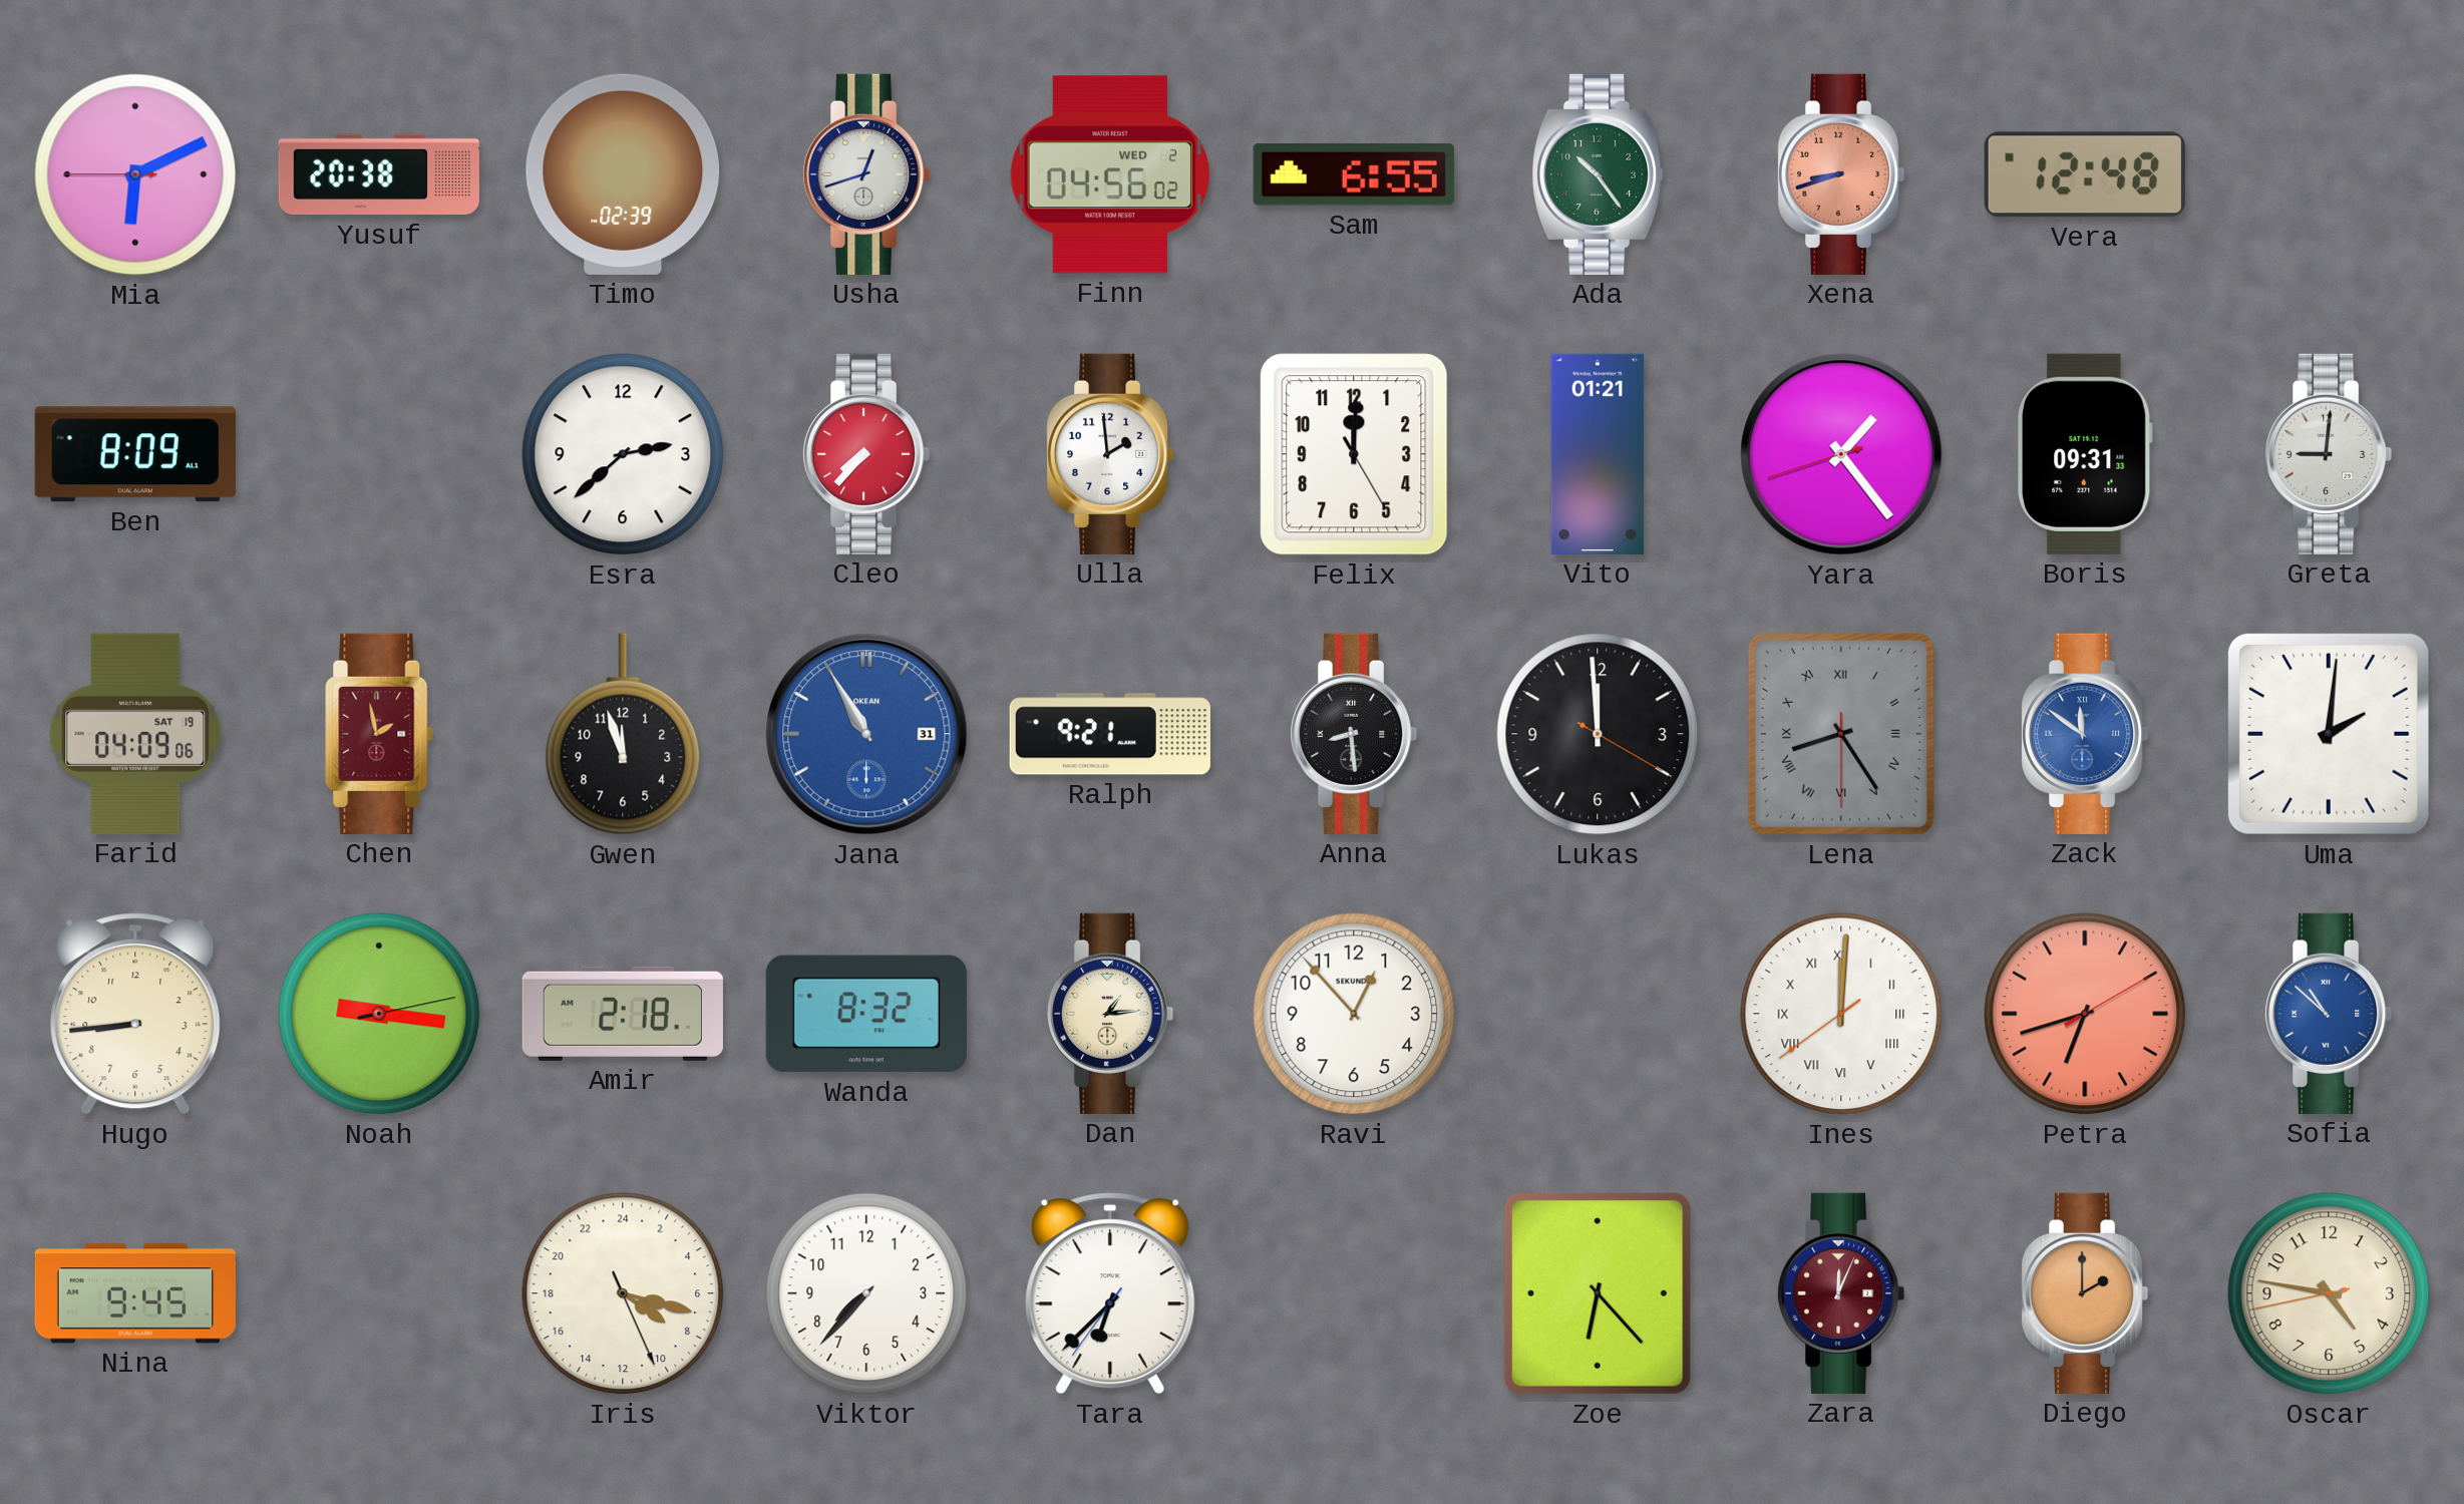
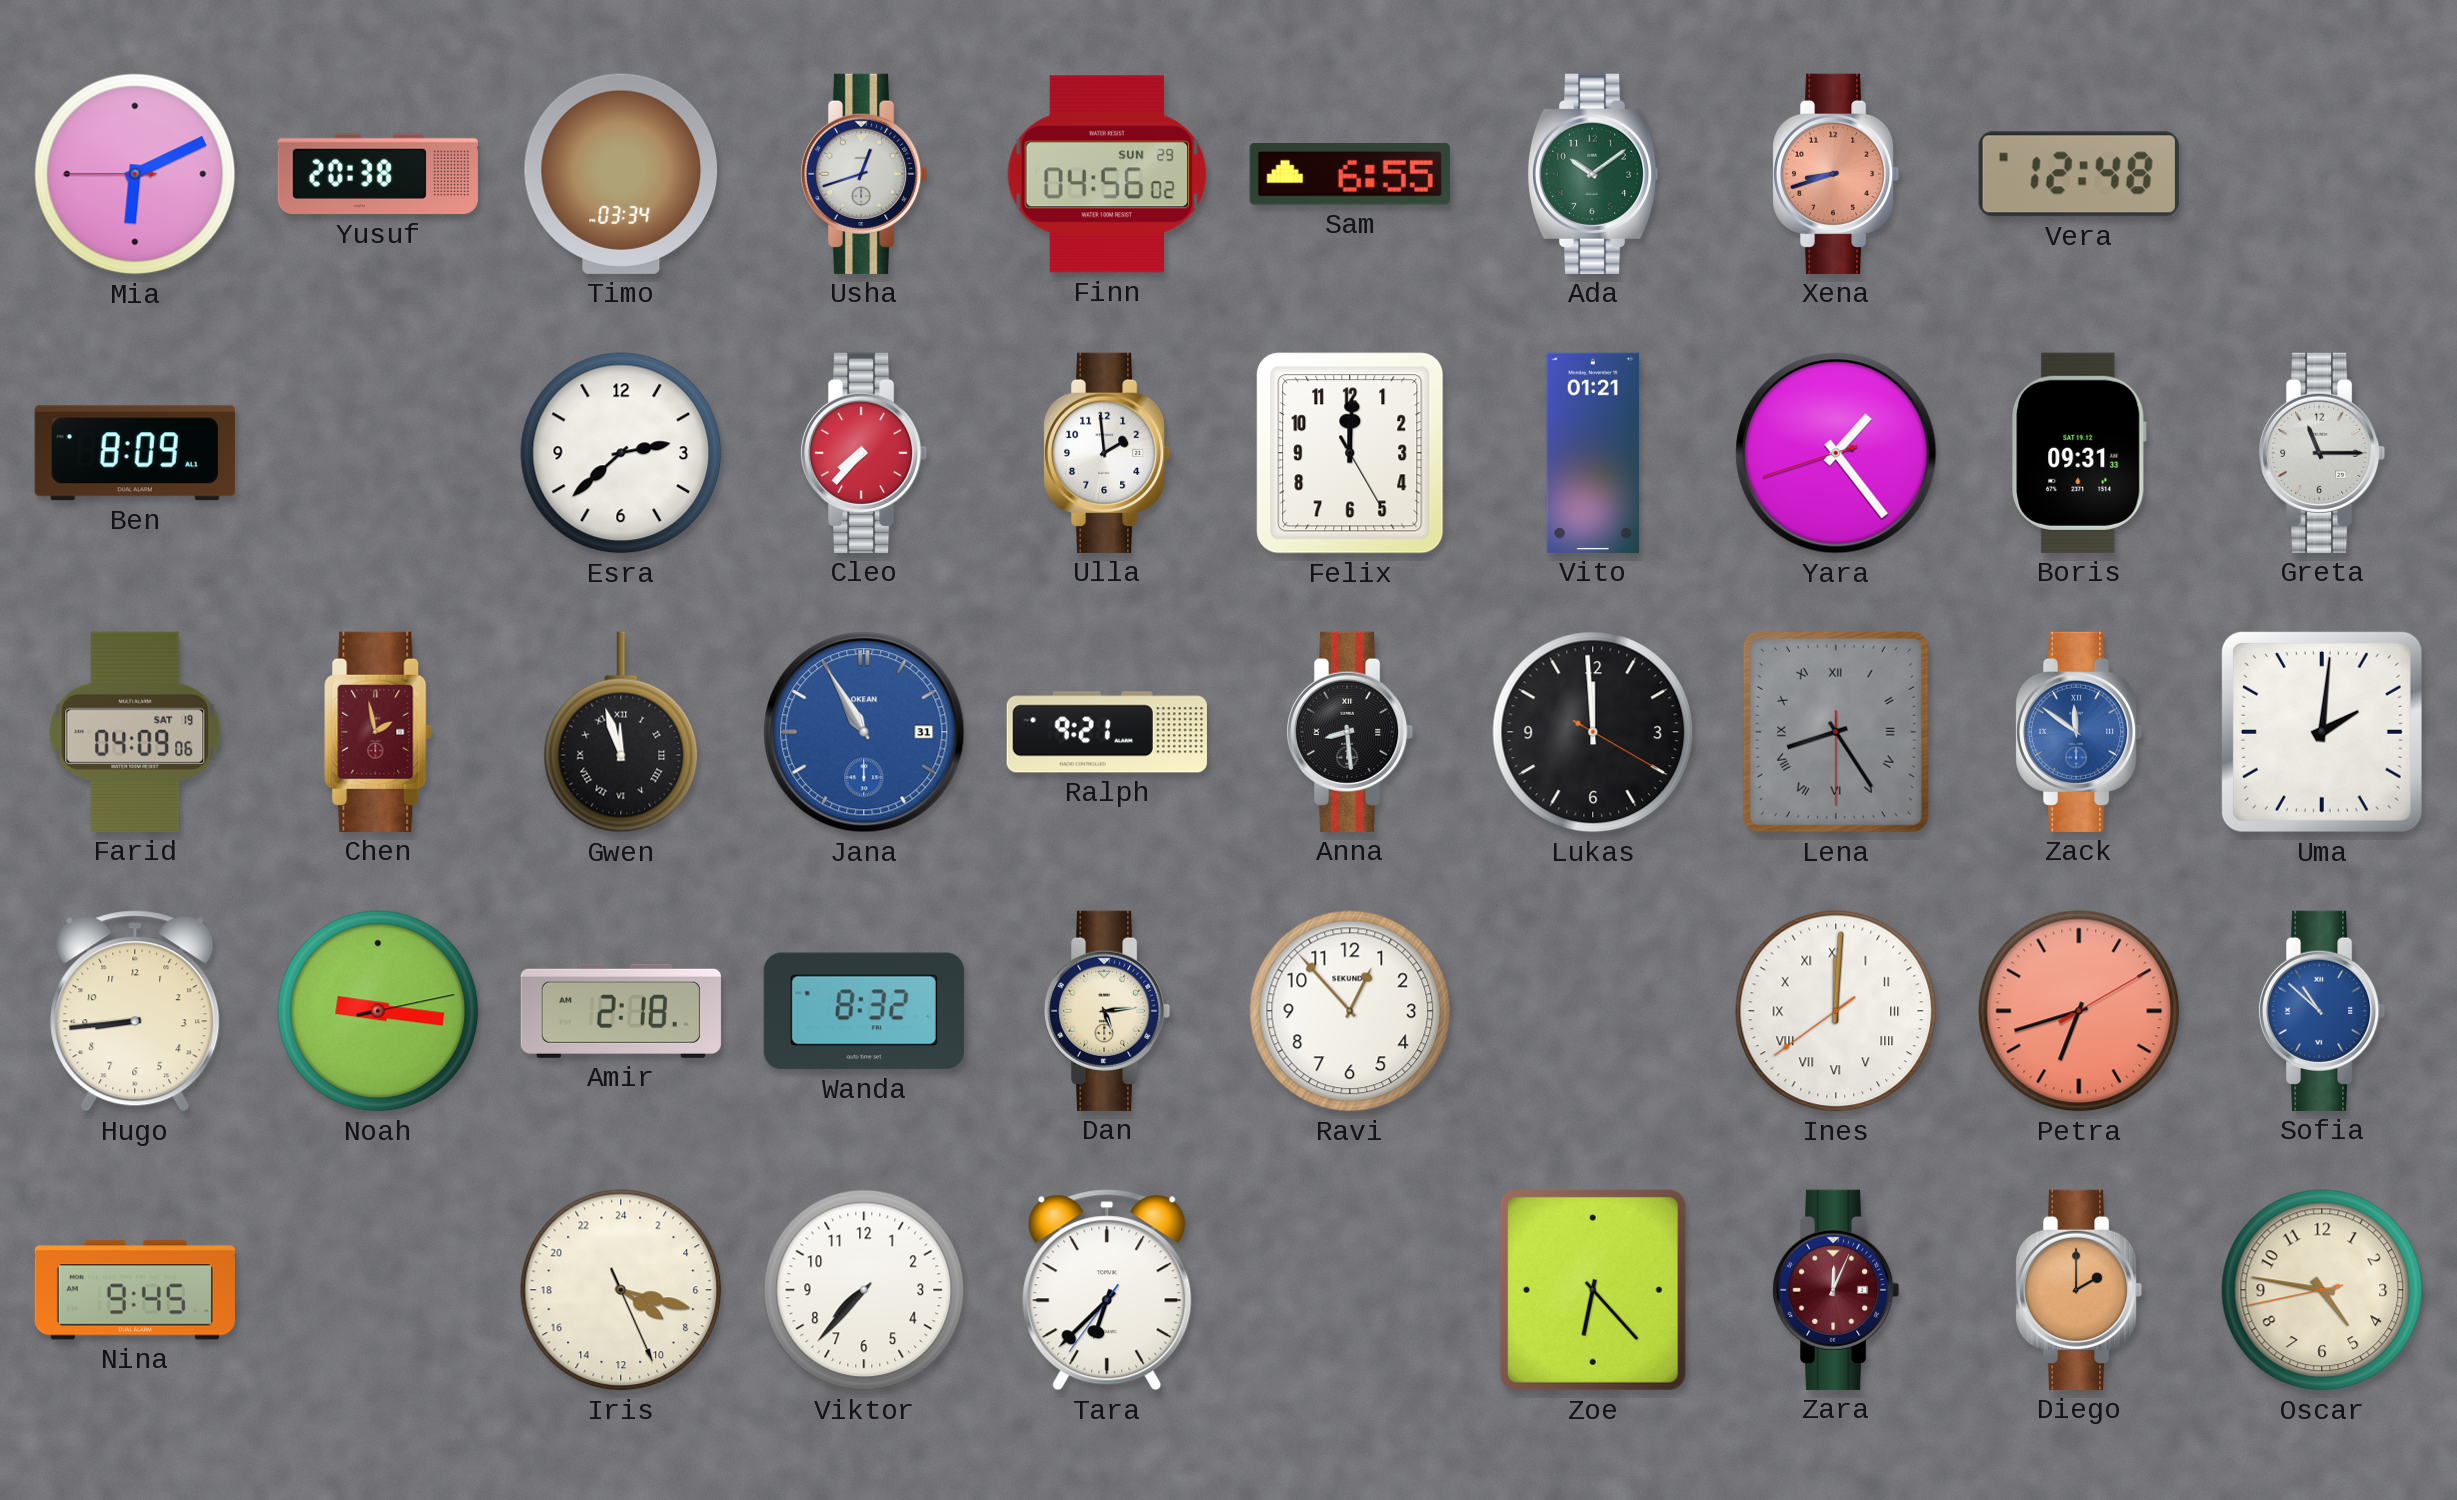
Timo: 02:39 -> 03:34
Finn date: WED 2 -> SUN 29
Ada: 10:24 -> 10:09
Greta: 9:01 -> 11:15
Gwen numerals: Arabic -> Roman
Dan: 1:14 -> 5:14
